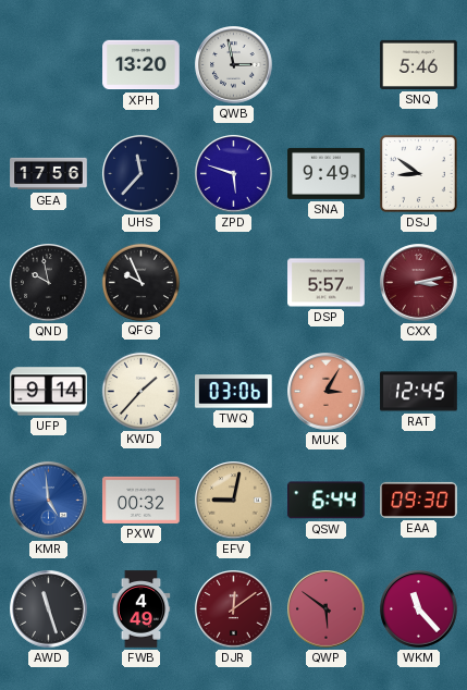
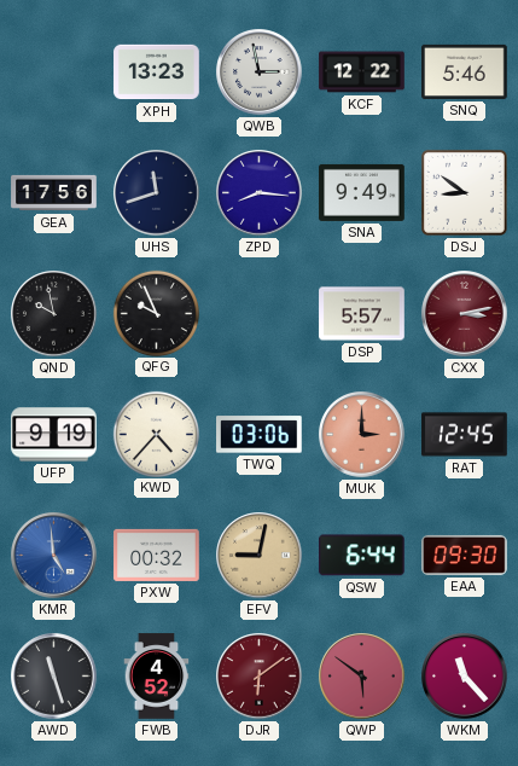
XPH: 13:20 -> 13:23
KCF: none -> 12:22
UHS: 11:37 -> 11:42
ZPD: 5:48 -> 8:16
UFP: 9:14 -> 9:19
KWD: 1:37 -> 4:37
MUK: 3:05 -> 3:00
FWB: 4:49 -> 4:52
DJR: 12:09 -> 6:09
